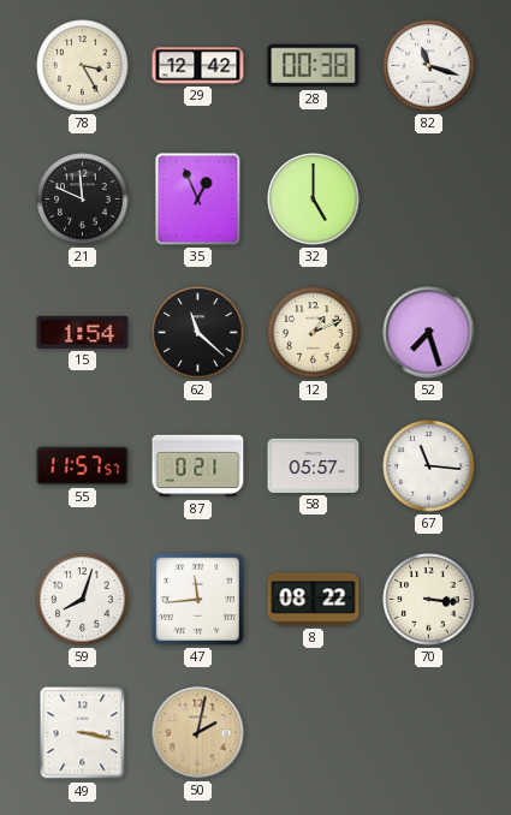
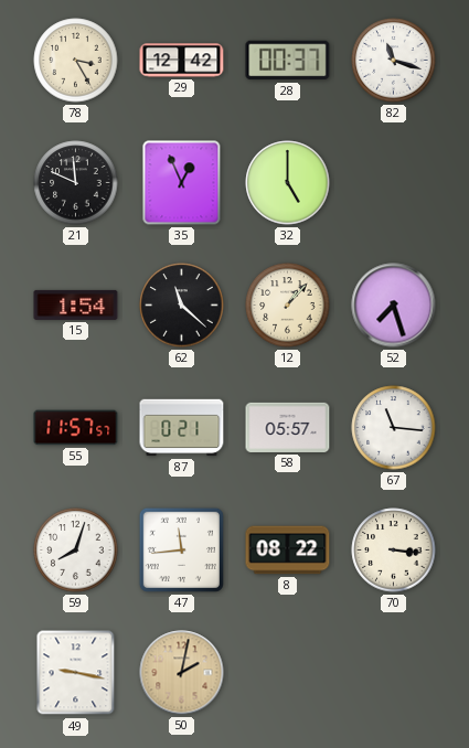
28: 00:38 -> 00:37
12: 1:11 -> 1:07
49: 3:17 -> 9:17
